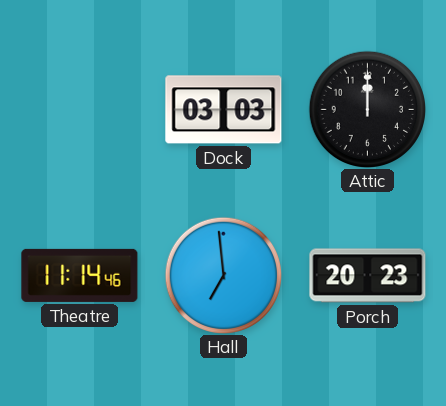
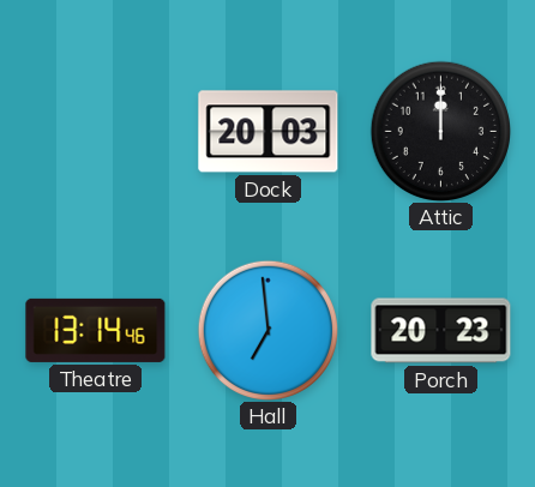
Dock: 03:03 -> 20:03
Theatre: 11:14 -> 13:14
